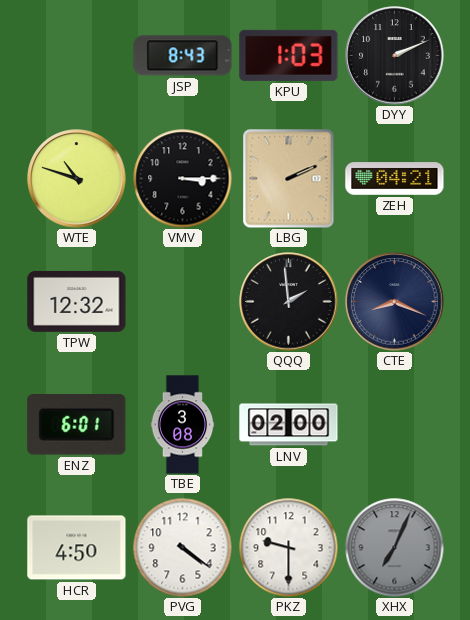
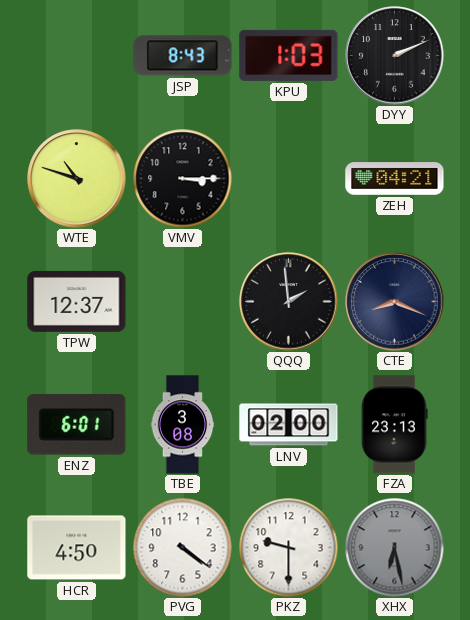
LBG: 2:11 -> none
TPW: 12:32 -> 12:37
FZA: none -> 23:13
XHX: 7:04 -> 6:28
